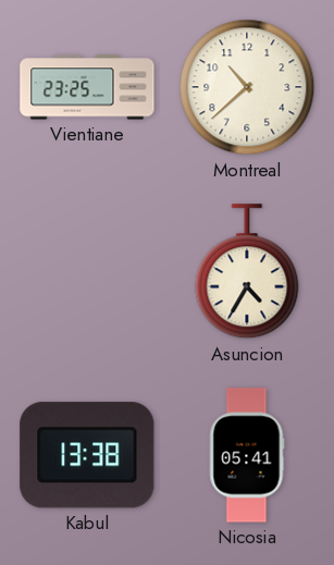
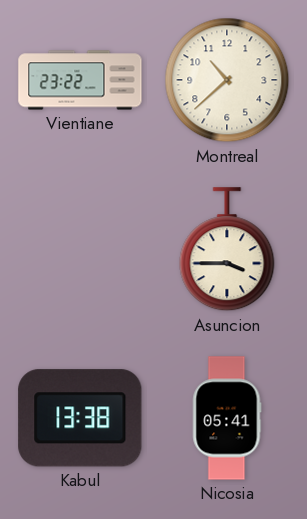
Vientiane: 23:25 -> 23:22
Asuncion: 4:35 -> 3:45
